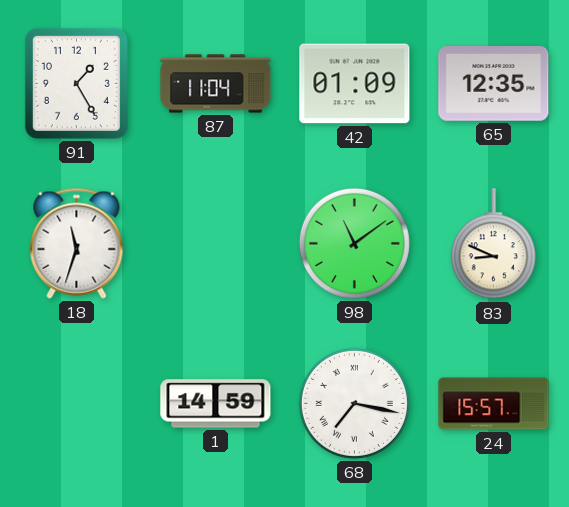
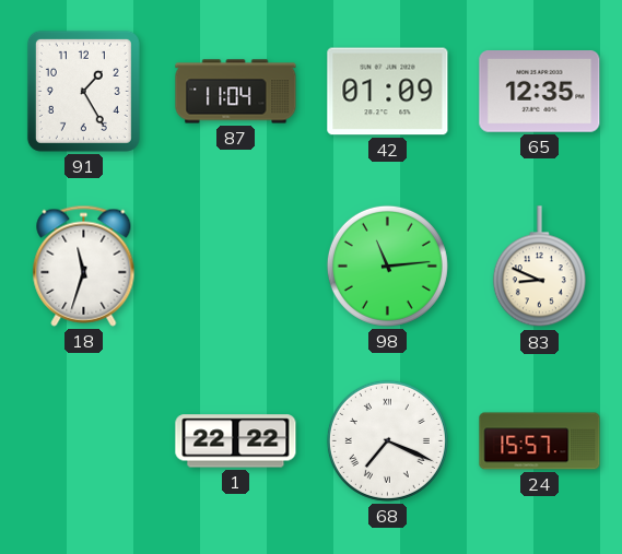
98: 11:09 -> 11:14
1: 14:59 -> 22:22
68: 7:17 -> 7:19
